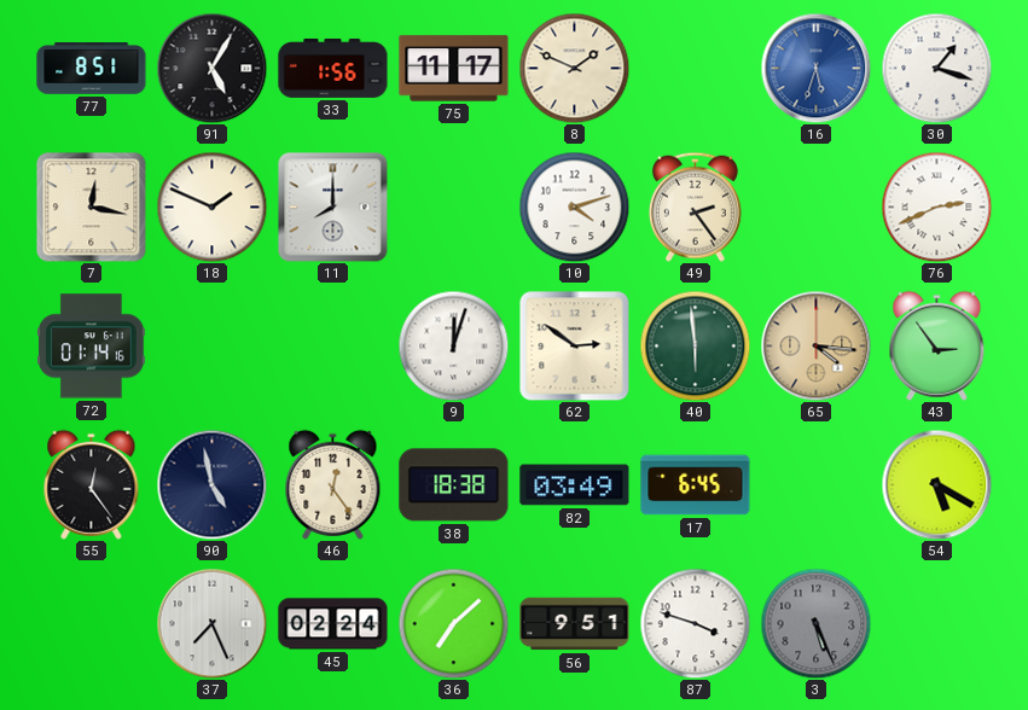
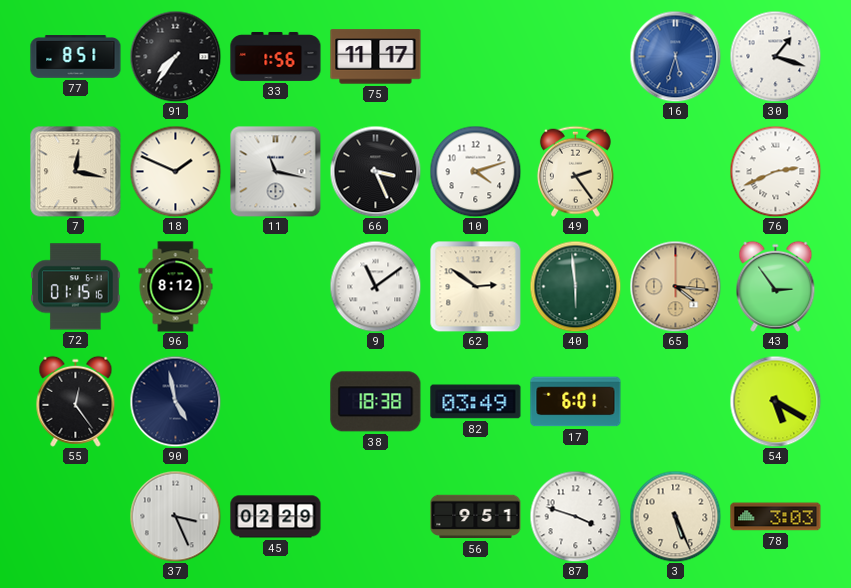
91: 5:05 -> 7:36
8: 1:49 -> none
11: 8:00 -> 11:17
66: none -> 3:26
72: 01:14 -> 01:15
96: none -> 8:12
9: 12:03 -> 11:09
46: 12:24 -> none
17: 6:45 -> 6:01
37: 7:26 -> 3:26
45: 02:24 -> 02:29
36: 7:08 -> none
3 dial: grey -> cream
78: none -> 3:03
